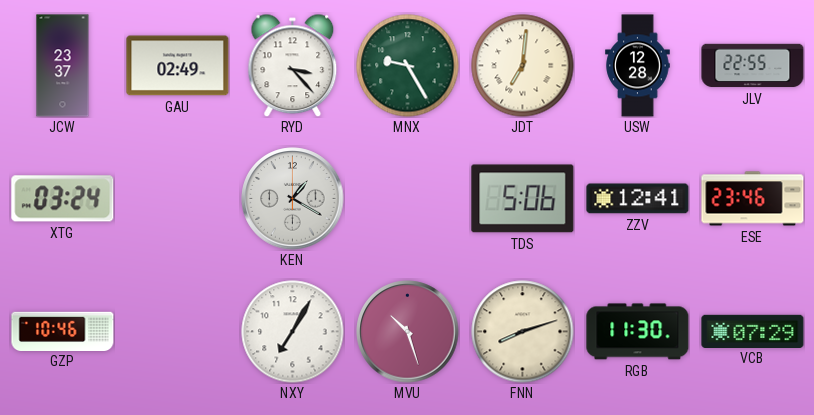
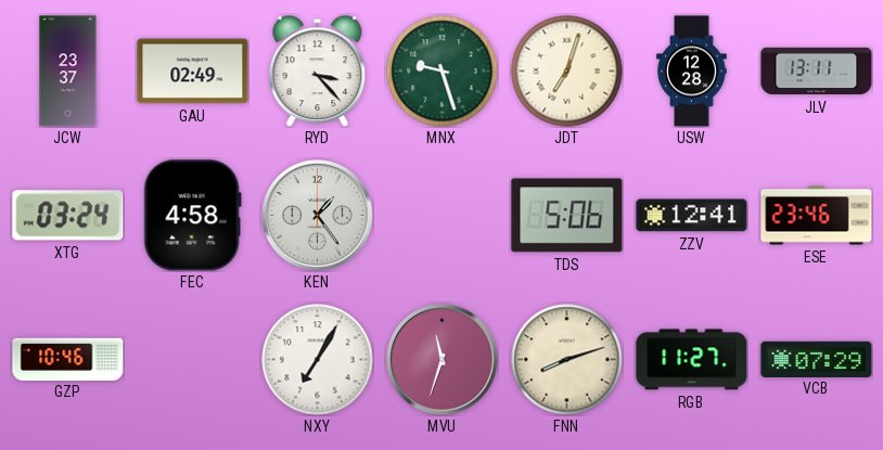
MNX: 9:25 -> 9:27
JDT: 7:01 -> 7:03
JLV: 22:55 -> 13:11
FEC: none -> 4:58
KEN: 1:20 -> 1:24
MVU: 10:27 -> 11:33
RGB: 11:30 -> 11:27
